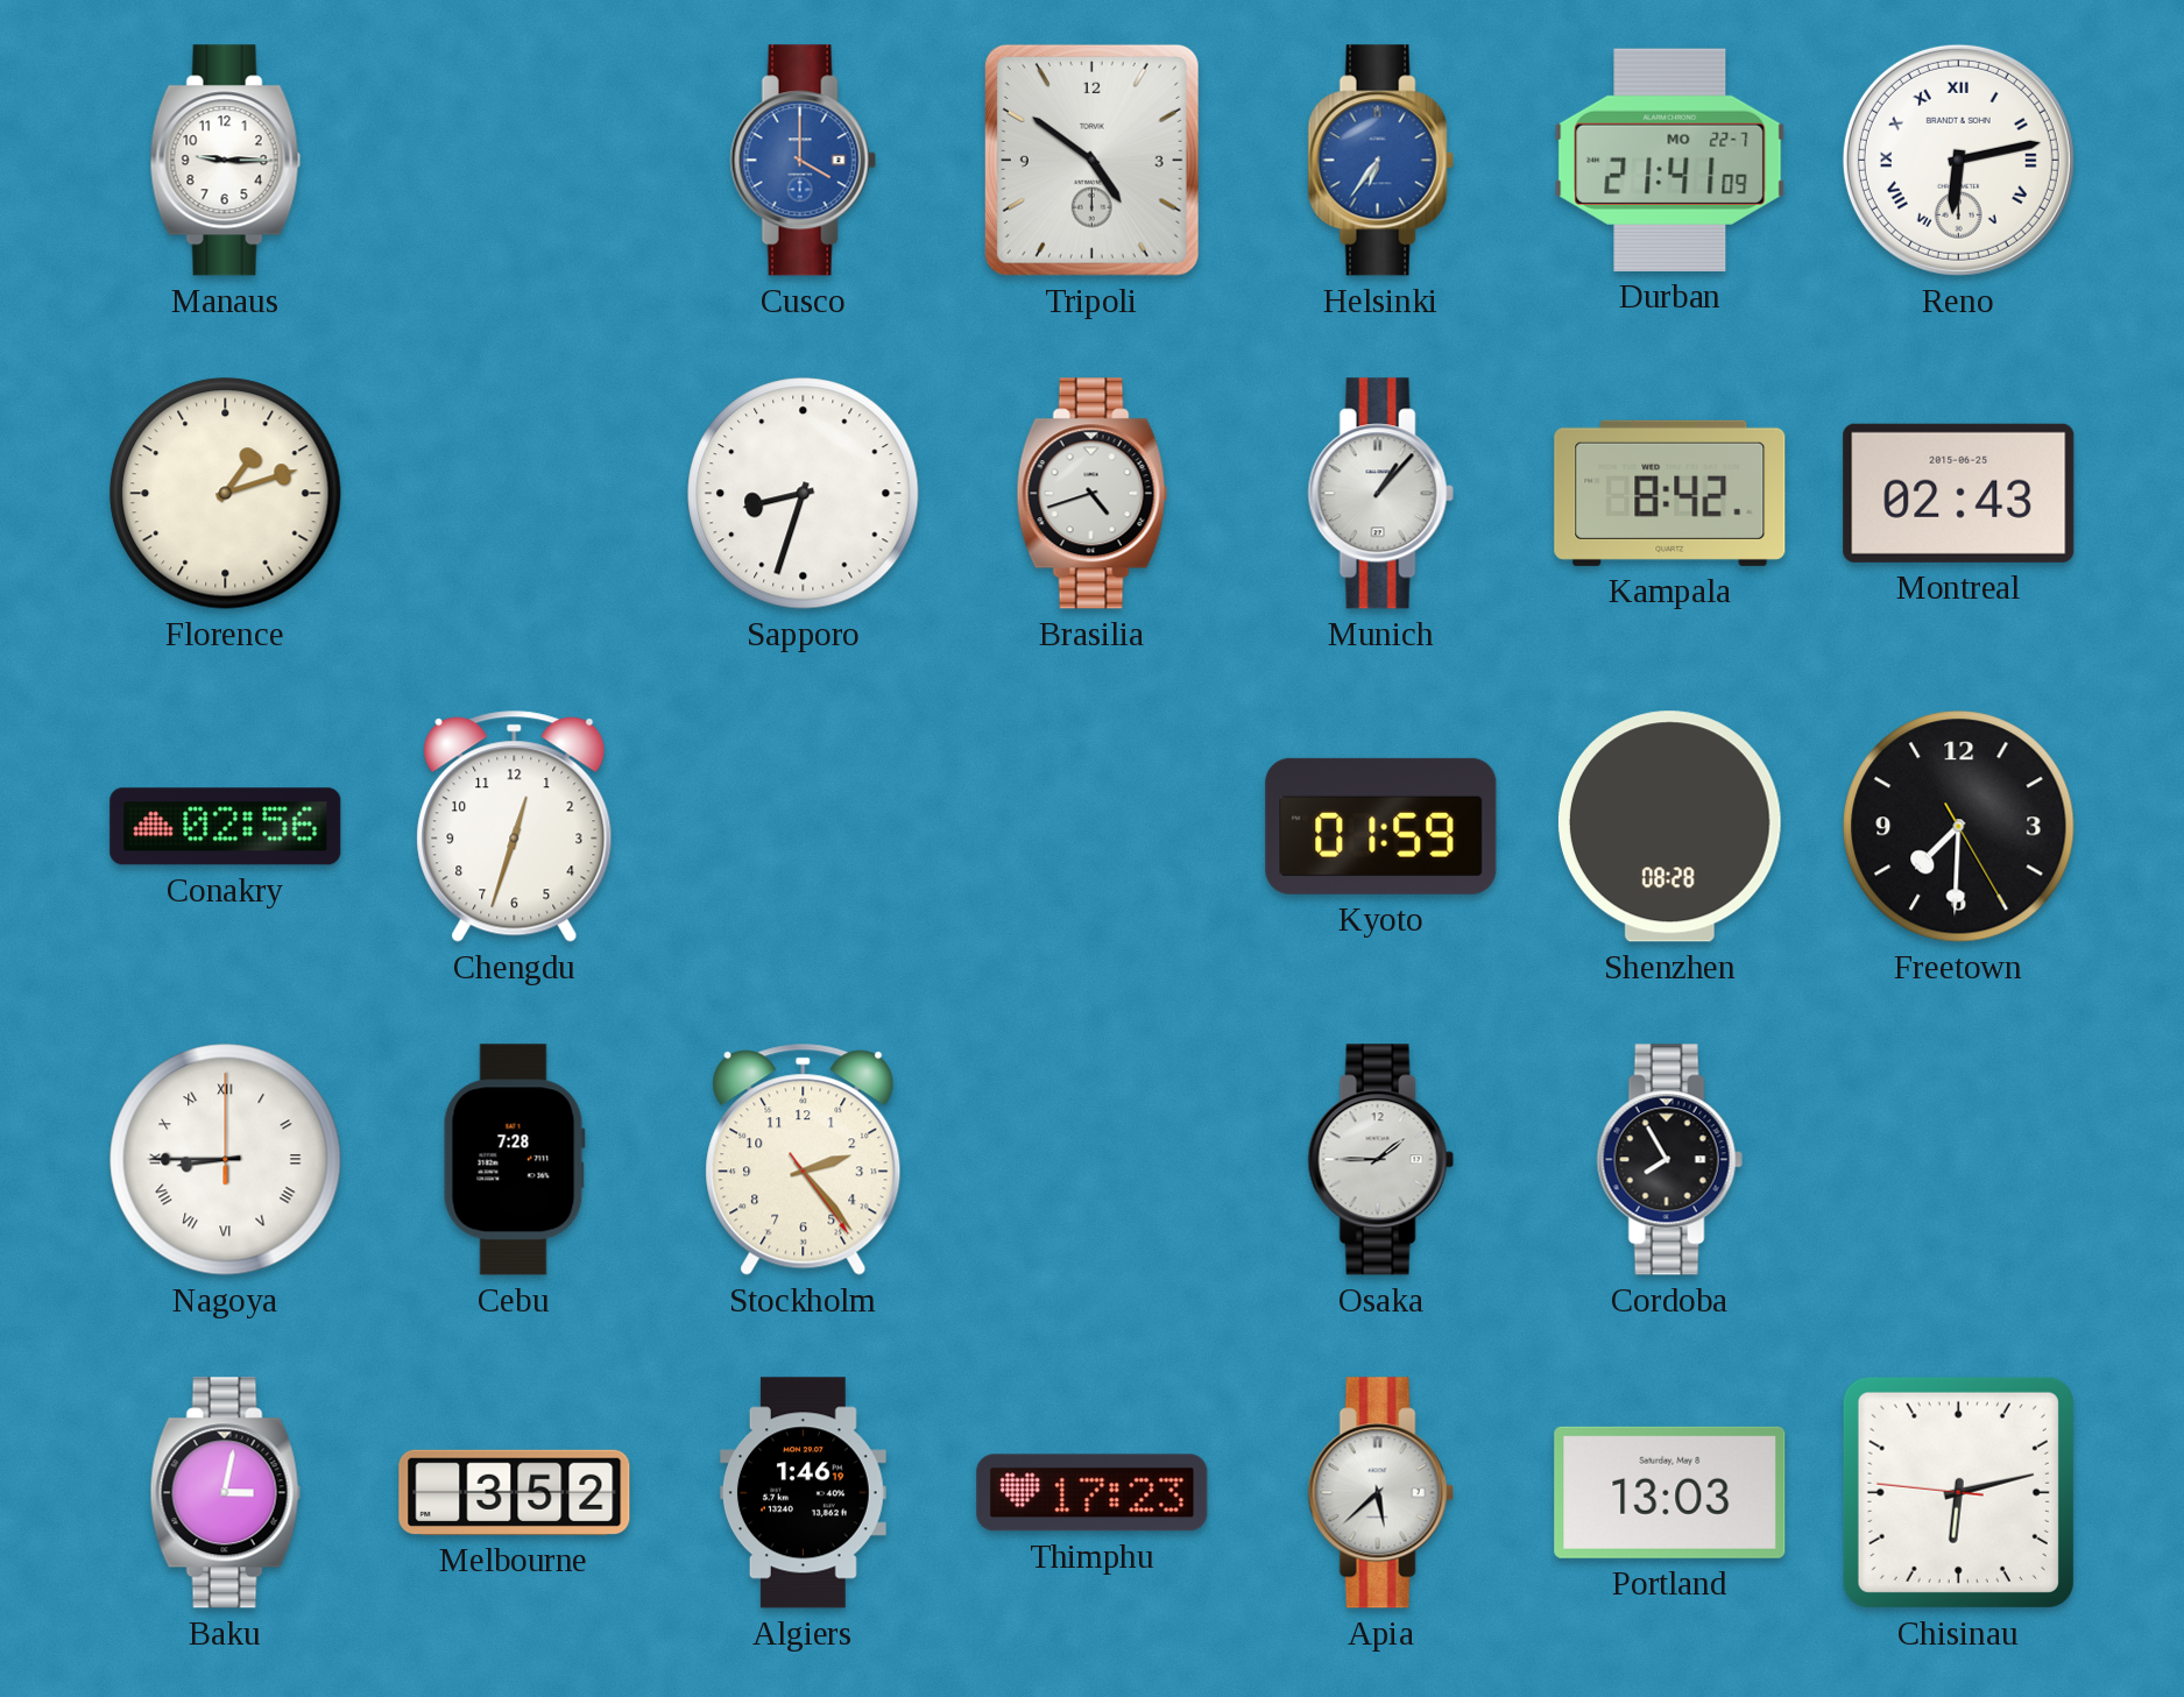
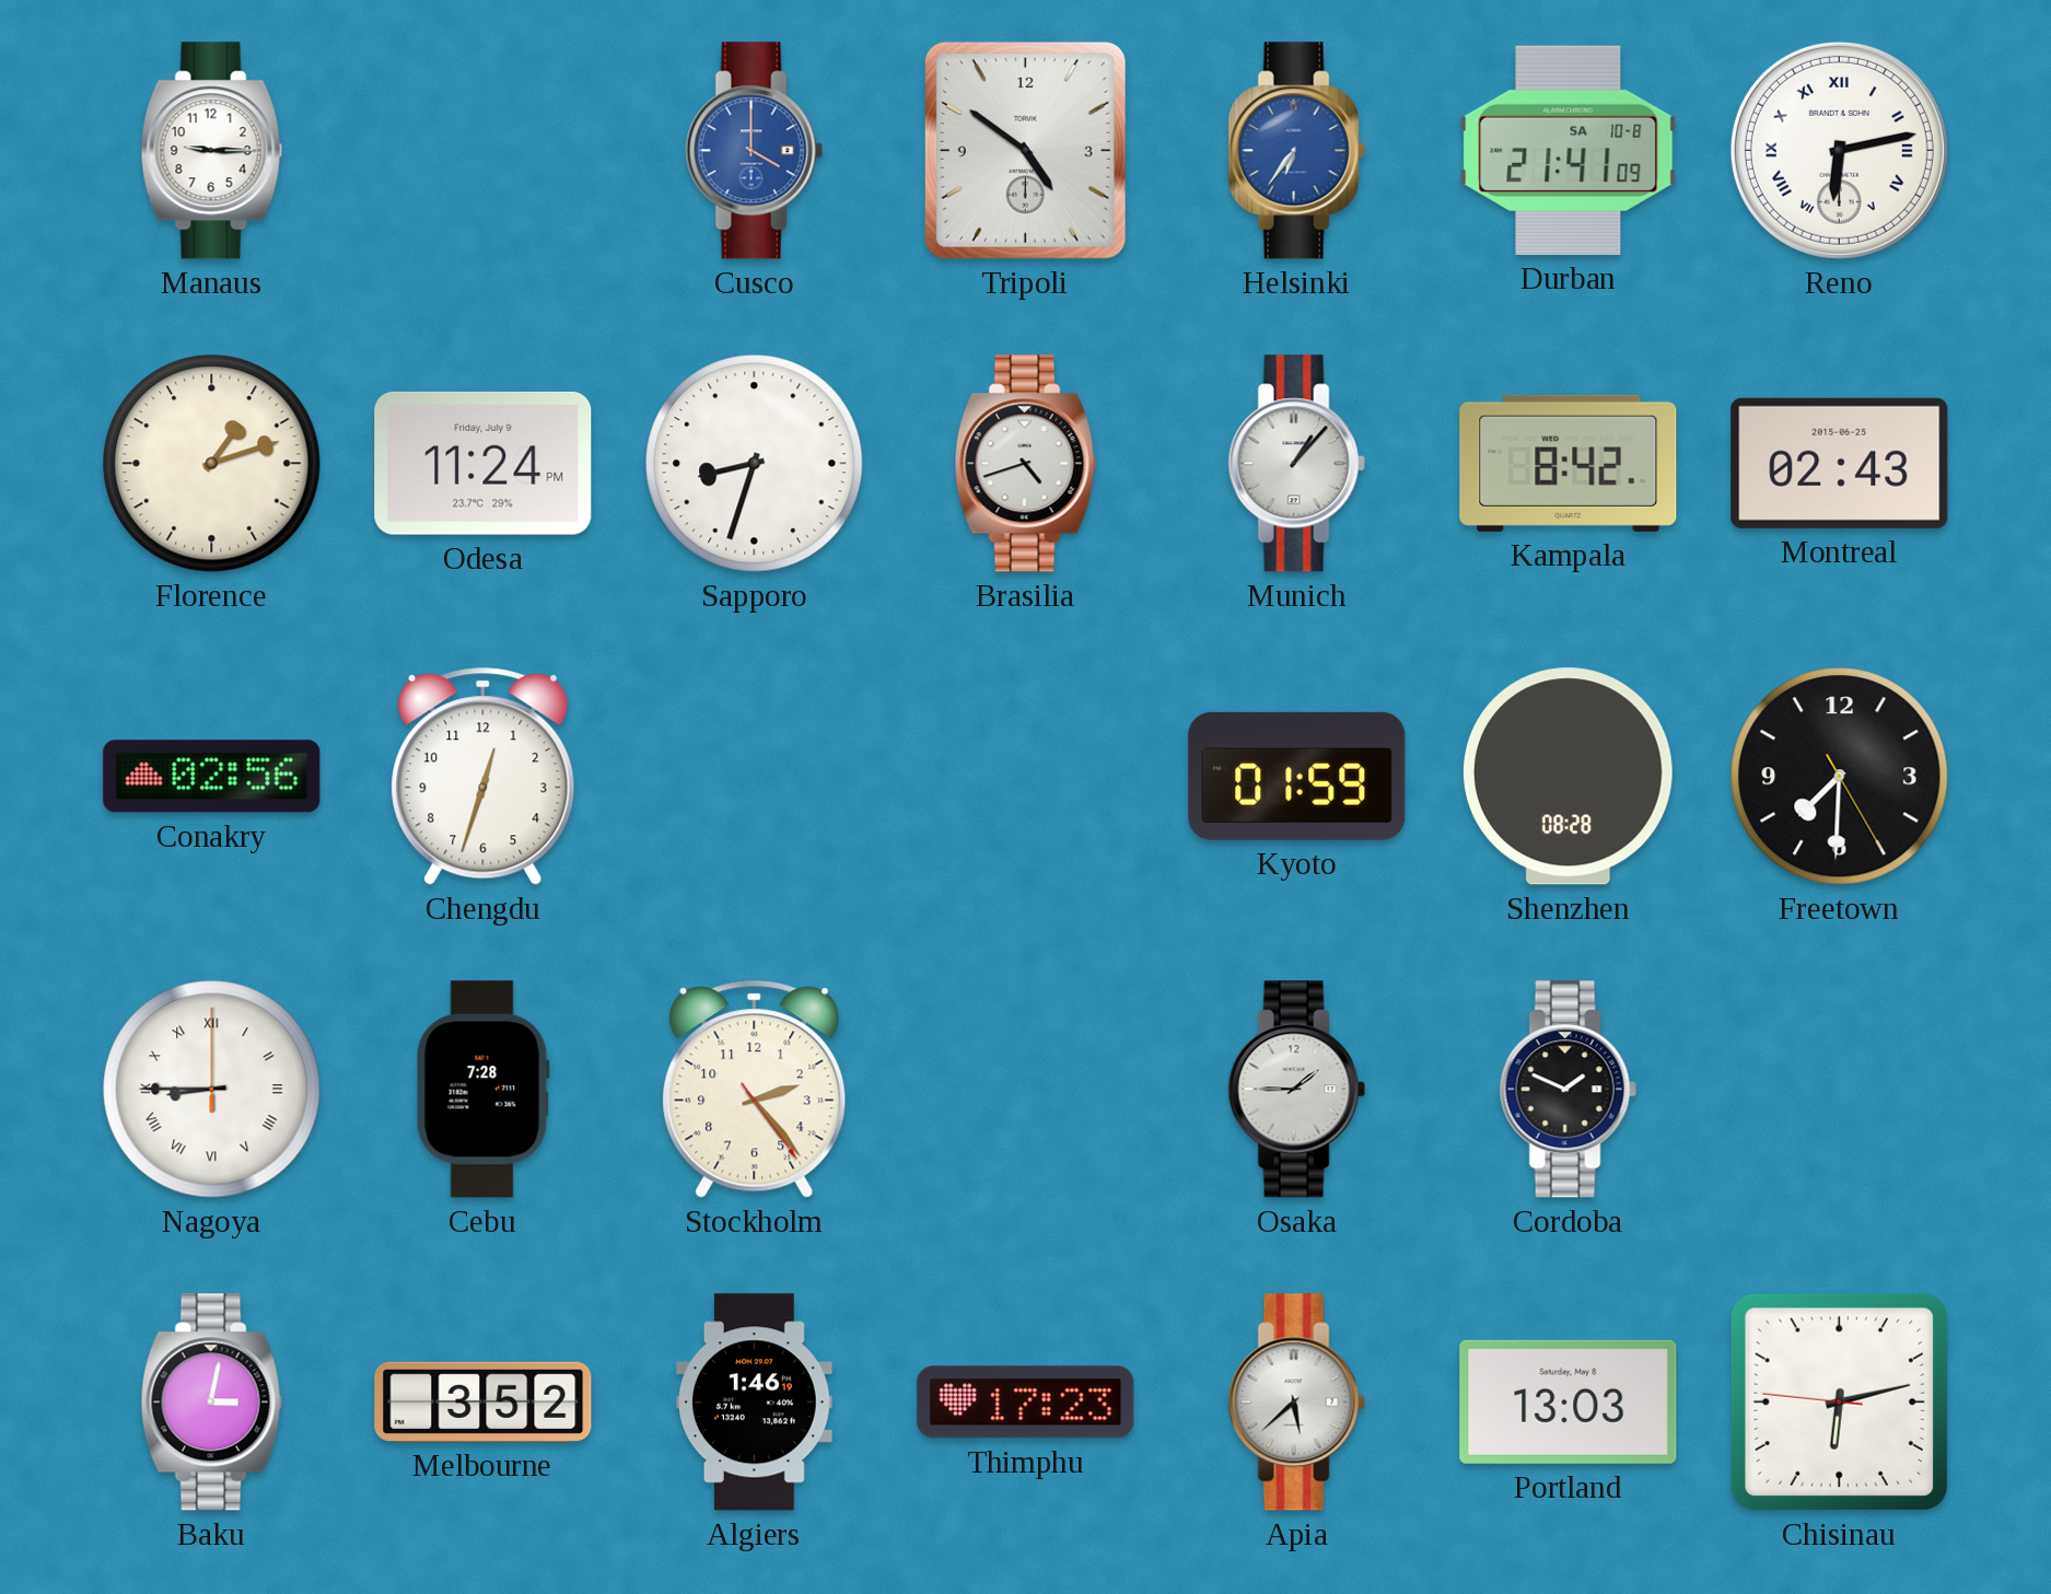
Durban date: MO 22-7 -> SA 10-8
Odesa: none -> 11:24
Cordoba: 7:55 -> 1:49
